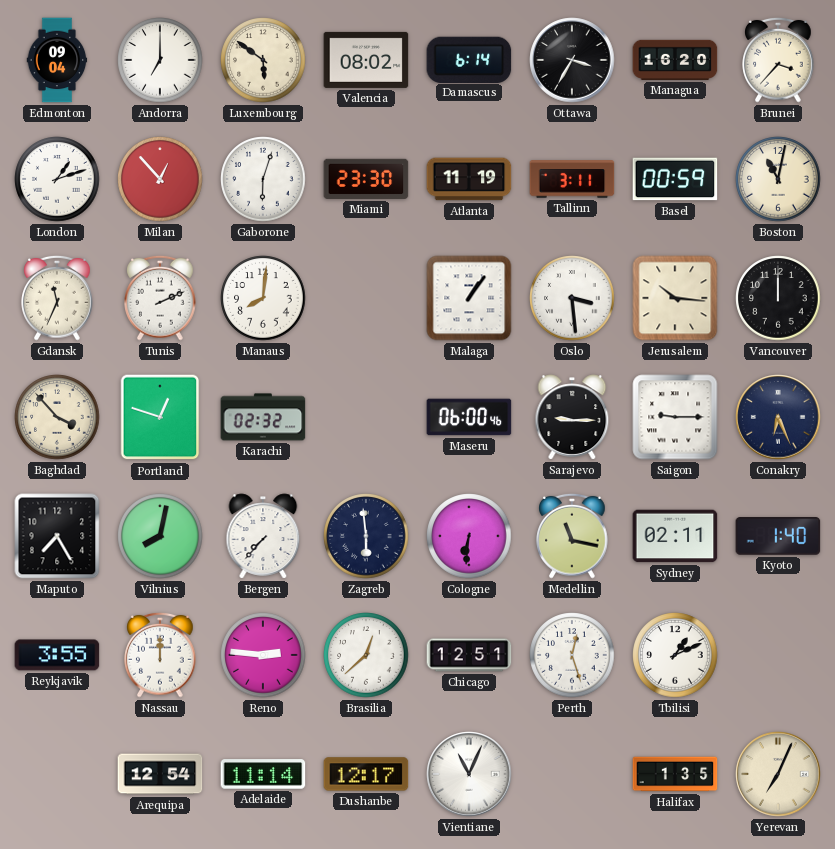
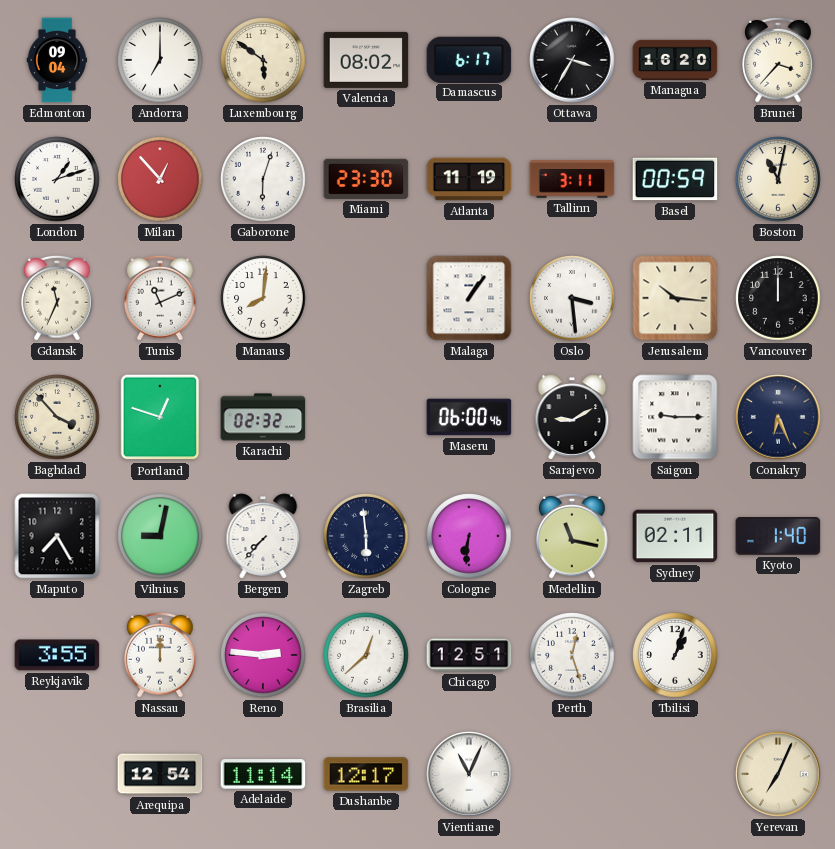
Damascus: 6:14 -> 6:17
Tunis: 2:11 -> 11:11
Sarajevo: 9:15 -> 9:10
Vilnius: 8:02 -> 9:02
Tbilisi: 1:11 -> 1:03
Halifax: 1:35 -> none
